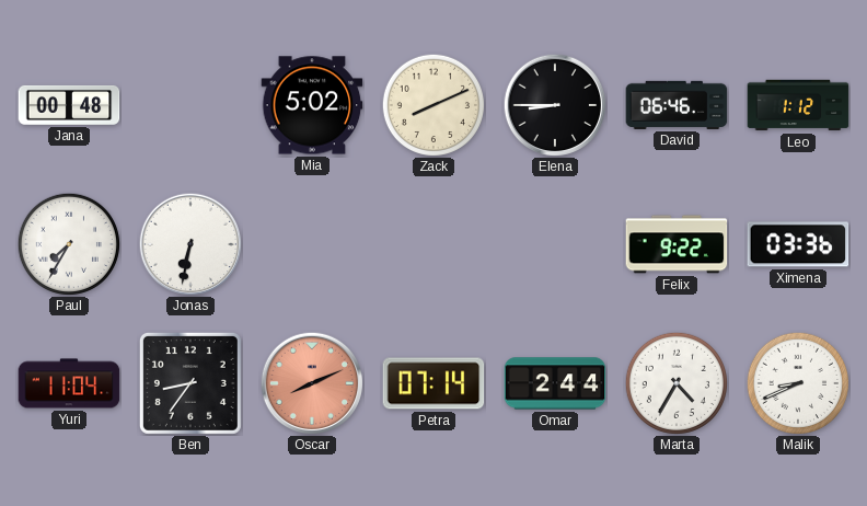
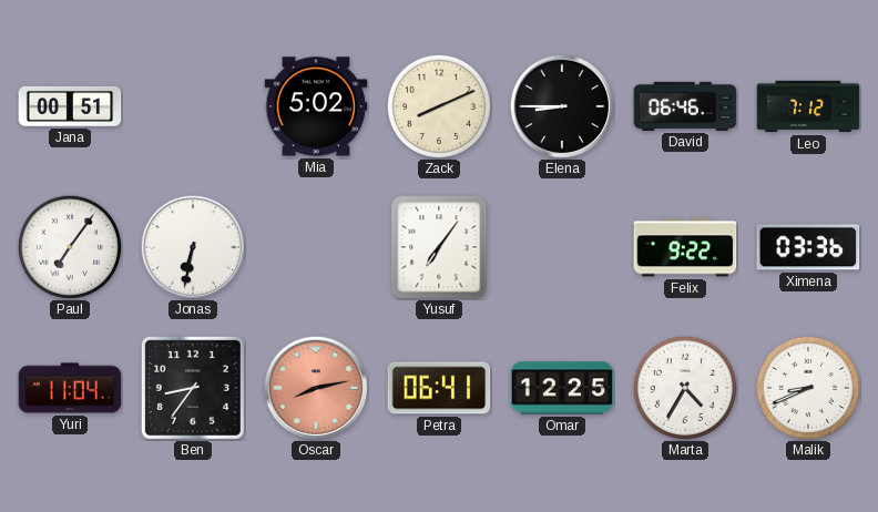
Jana: 00:48 -> 00:51
Leo: 1:12 -> 7:12
Paul: 7:35 -> 7:06
Yusuf: none -> 7:06
Oscar: 8:11 -> 8:13
Petra: 07:14 -> 06:41
Omar: 2:44 -> 12:25
